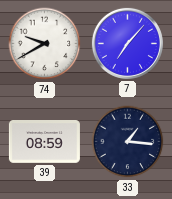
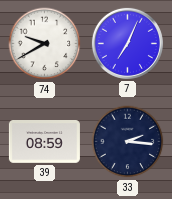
7: 7:07 -> 7:04
33: 1:16 -> 2:16
